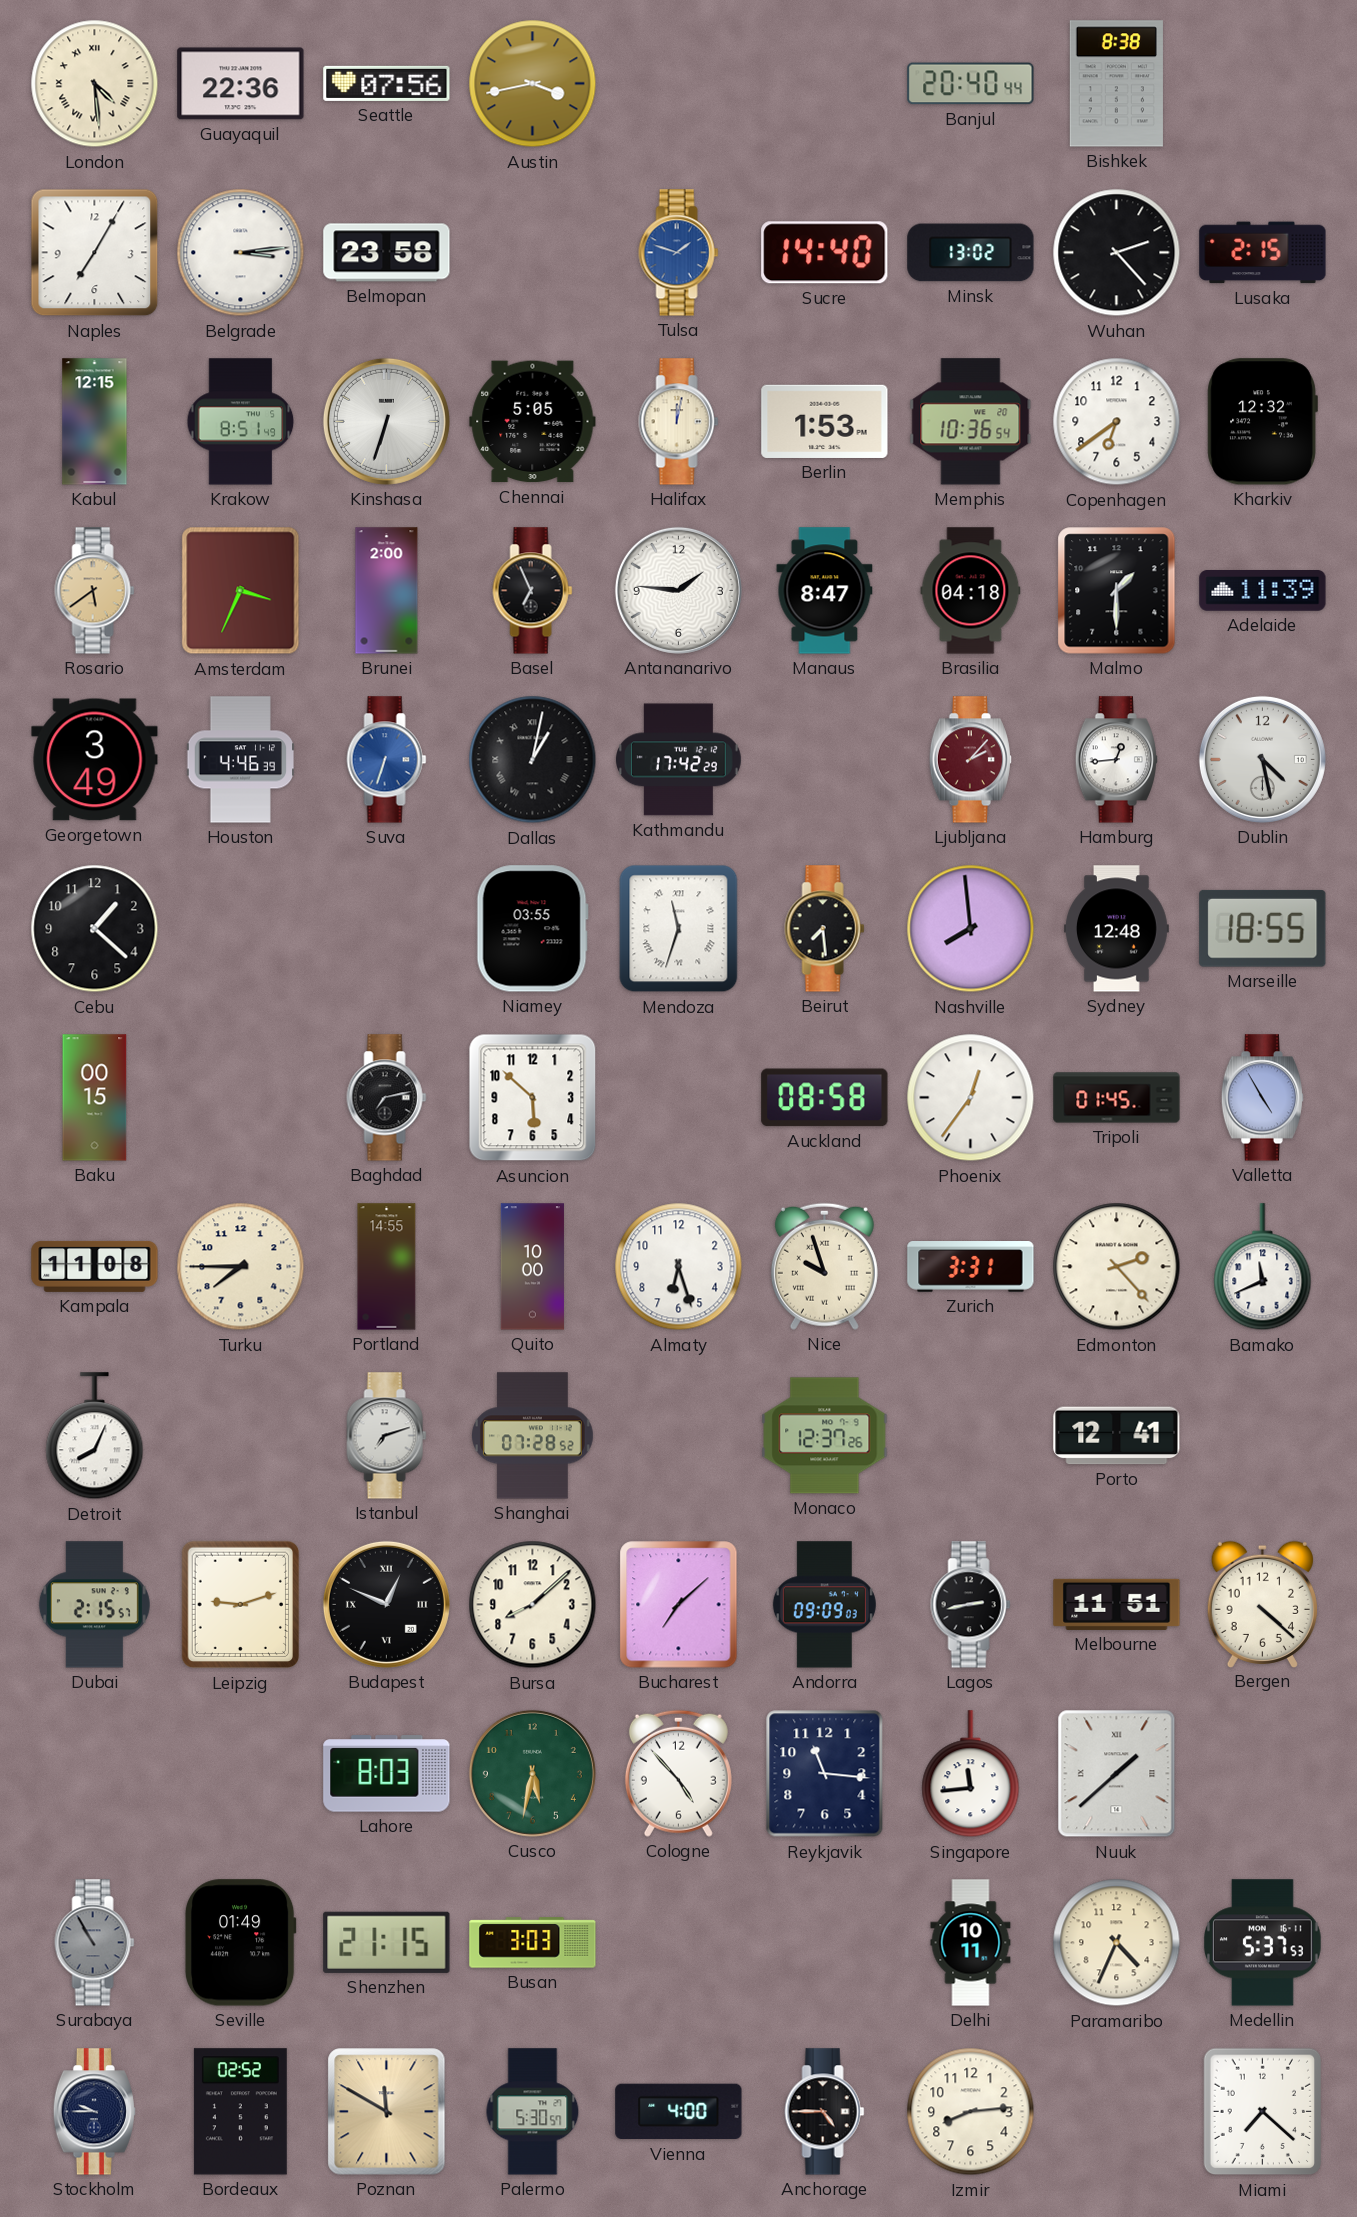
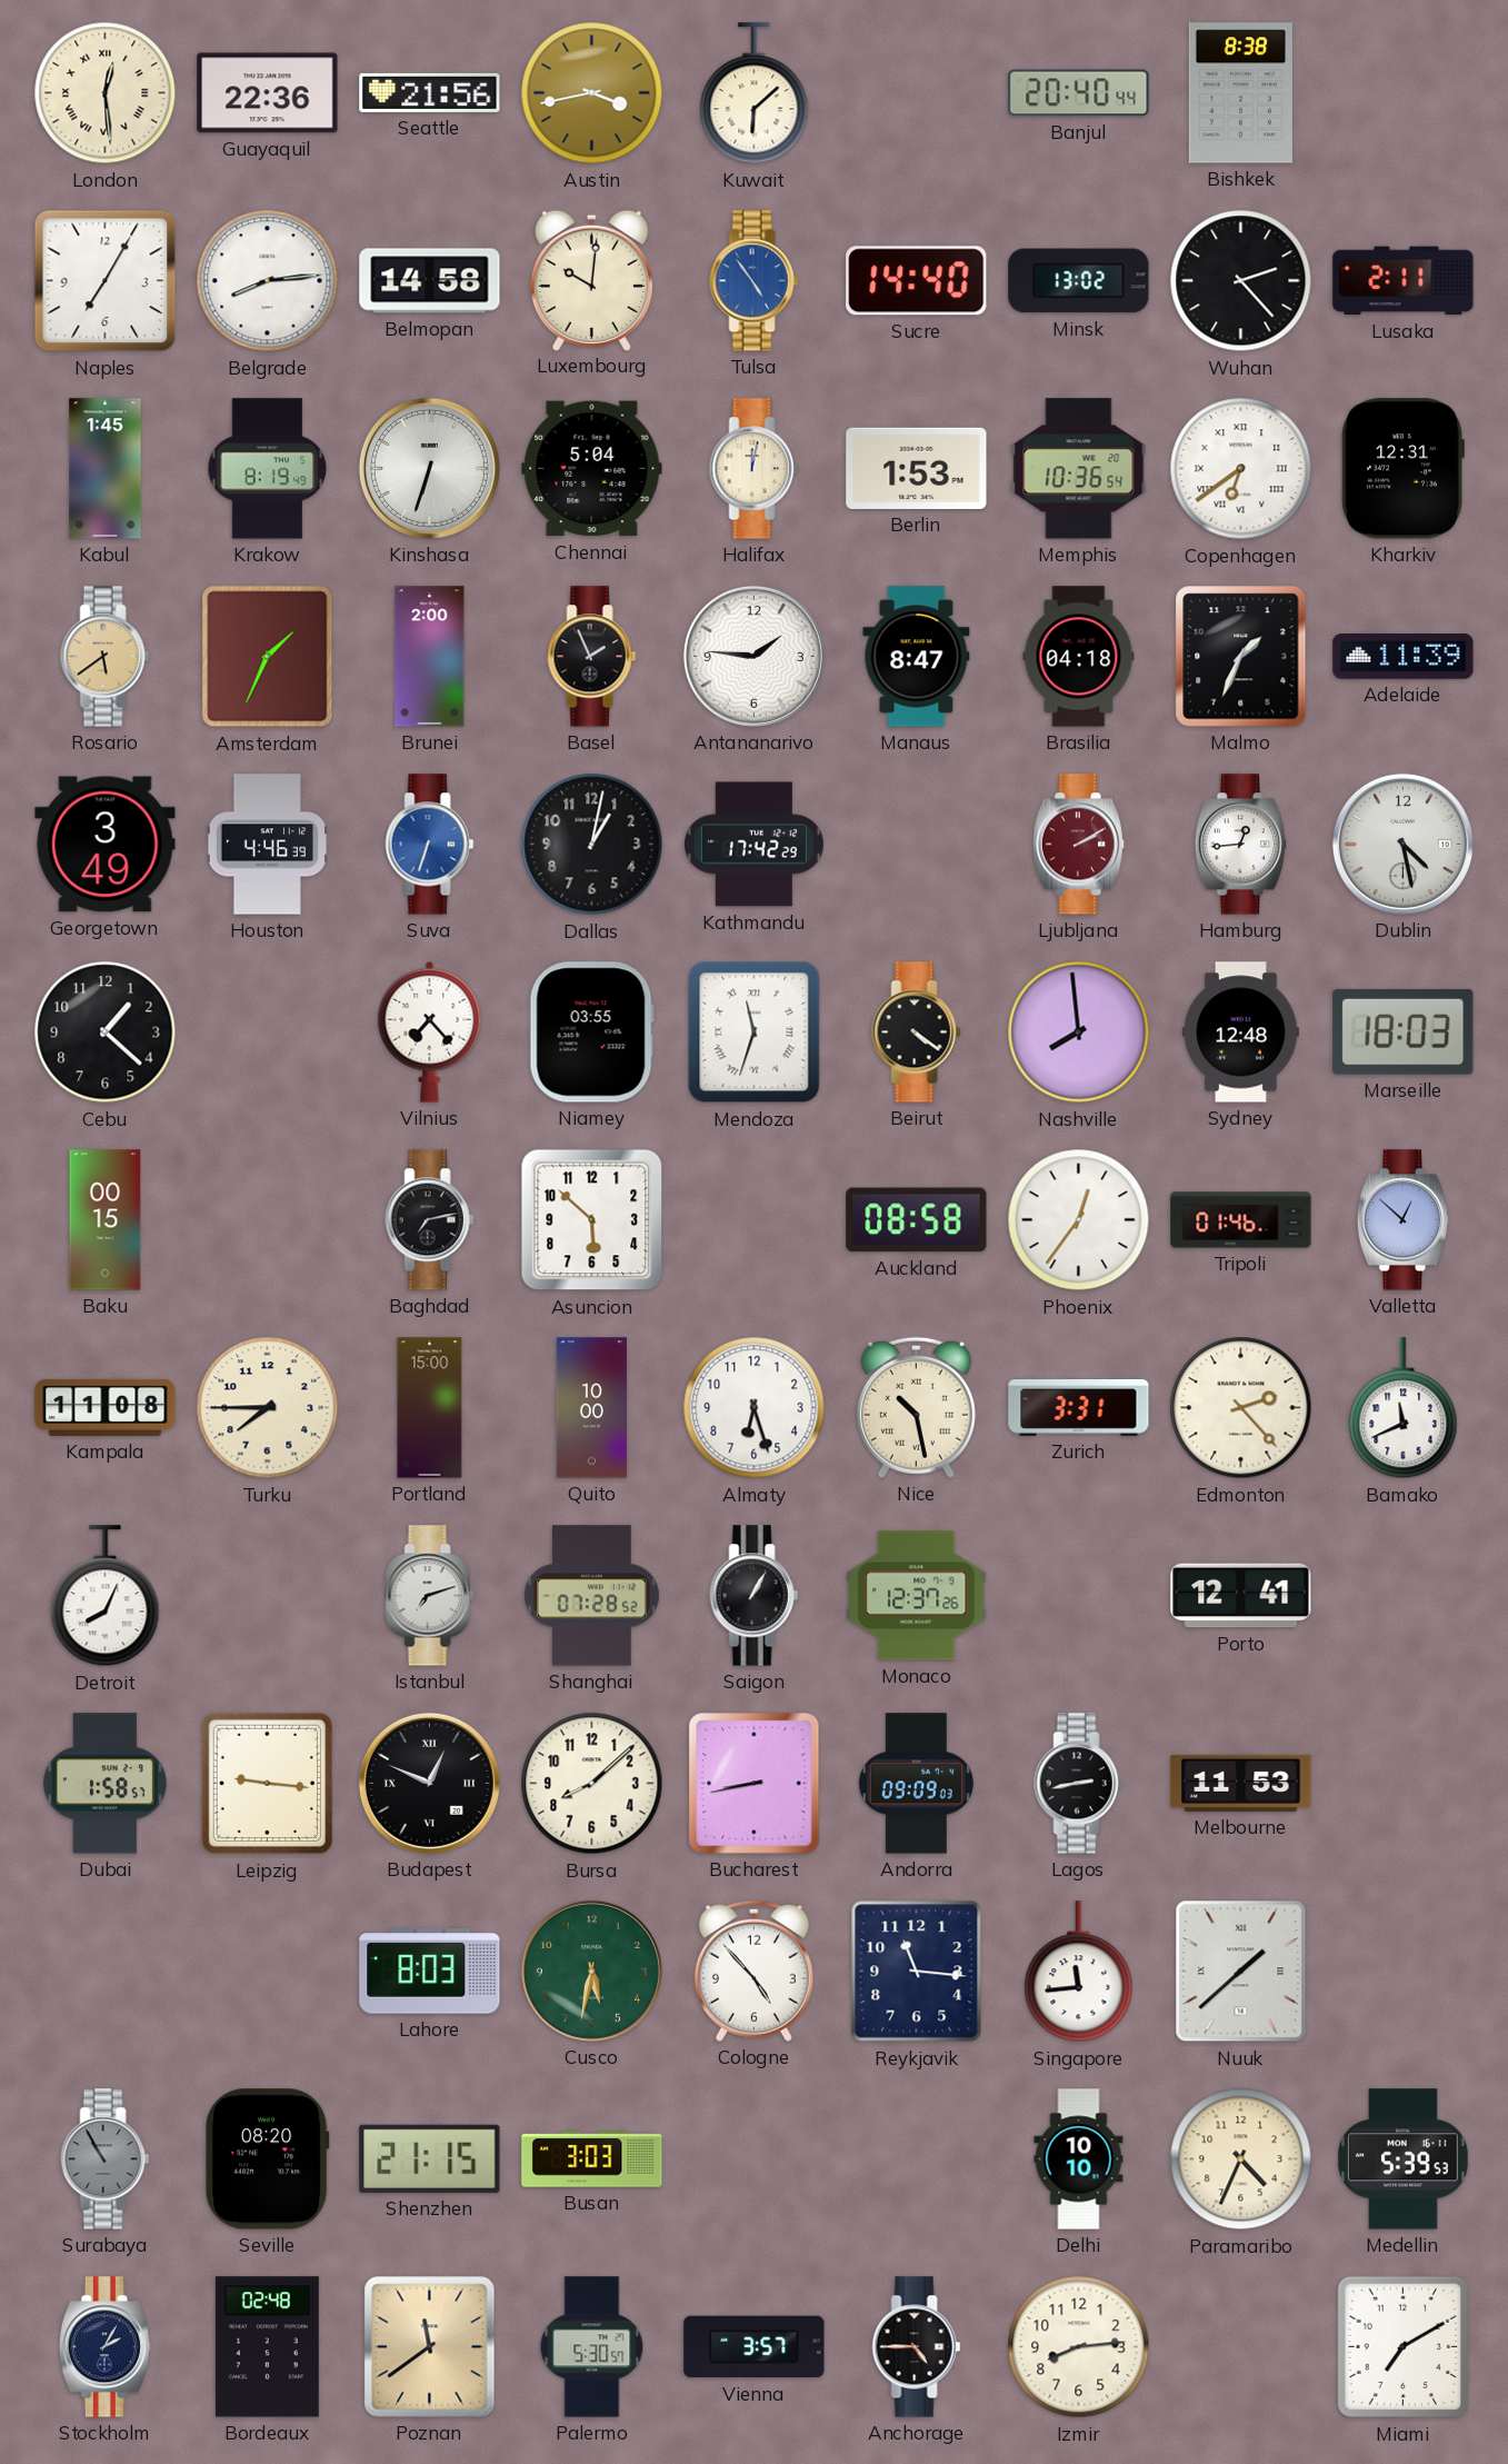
London: 4:29 -> 12:29
Seattle: 07:56 -> 21:56
Kuwait: none -> 6:08
Belgrade: 3:14 -> 8:14
Belmopan: 23:58 -> 14:58
Luxembourg: none -> 10:01
Tulsa: 1:48 -> 4:54
Lusaka: 2:15 -> 2:11
Kabul: 12:15 -> 1:45
Krakow: 8:51 -> 8:19
Chennai: 5:05 -> 5:04
Copenhagen numerals: Arabic -> Roman
Kharkiv: 12:32 -> 12:31
Amsterdam: 3:34 -> 1:34
Basel: 6:56 -> 1:56
Malmo: 1:30 -> 1:34
Dallas numerals: Roman -> Arabic
Ljubljana: 2:07 -> 2:10
Vilnius: none -> 7:23
Beirut: 7:29 -> 4:21
Marseille: 18:55 -> 18:03
Tripoli: 01:45 -> 01:46
Valletta: 4:55 -> 12:52
Portland: 14:55 -> 15:00
Nice: 9:57 -> 10:28
Saigon: none -> 1:05
Dubai: 2:15 -> 1:58
Leipzig: 9:12 -> 9:16
Bucharest: 7:08 -> 8:43
Melbourne: 11:51 -> 11:53
Bergen: 4:22 -> none
Seville: 01:49 -> 08:20
Delhi: 10:11 -> 10:10
Medellin: 5:37 -> 5:39
Stockholm: 9:45 -> 2:05
Bordeaux: 02:52 -> 02:48
Poznan: 11:50 -> 11:39
Vienna: 4:00 -> 3:57
Miami: 7:22 -> 7:10
